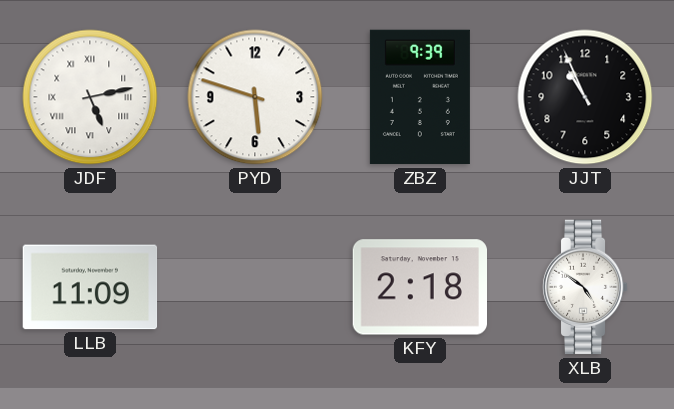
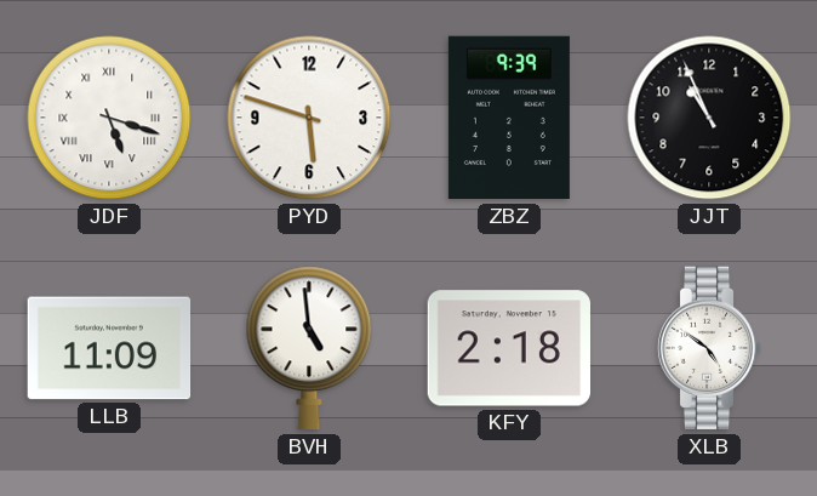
JDF: 5:13 -> 5:18
BVH: none -> 4:59
